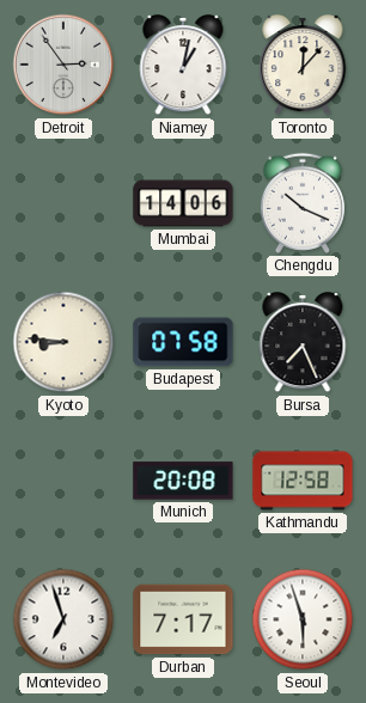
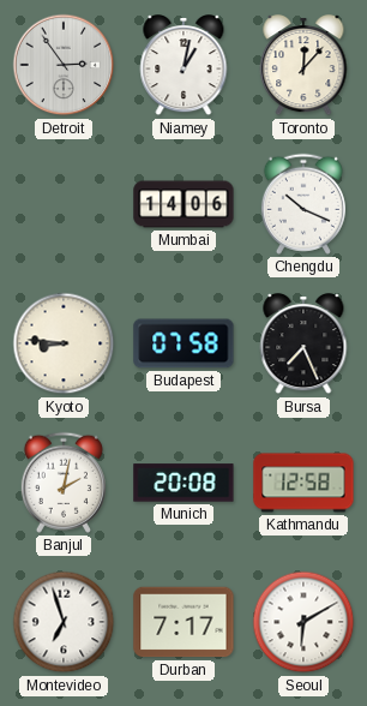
Banjul: none -> 2:02
Seoul: 5:57 -> 6:10
